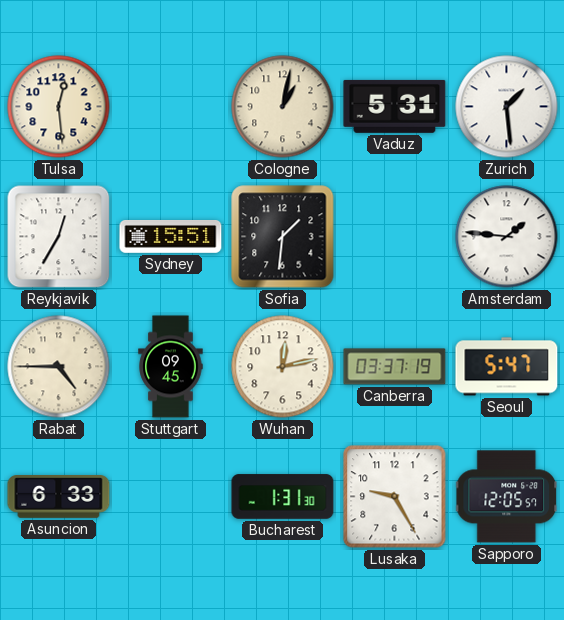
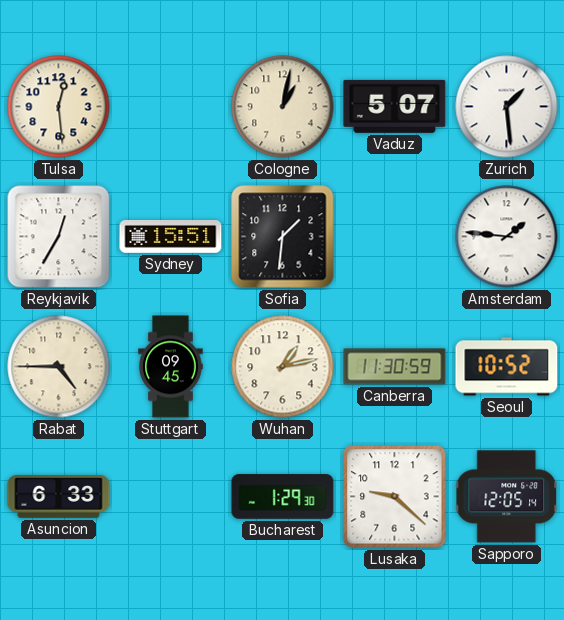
Vaduz: 5:31 -> 5:07
Wuhan: 12:13 -> 1:13
Canberra: 03:37 -> 11:30
Seoul: 5:47 -> 10:52
Bucharest: 1:31 -> 1:29
Lusaka: 9:25 -> 9:22
Sapporo: 12:05:57 -> 12:05:14
